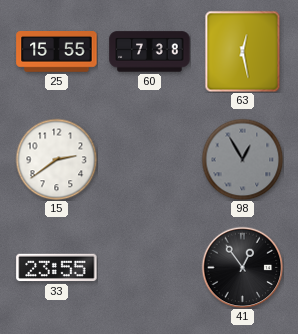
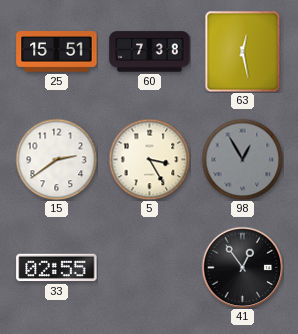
25: 15:55 -> 15:51
5: none -> 3:25
33: 23:55 -> 02:55
